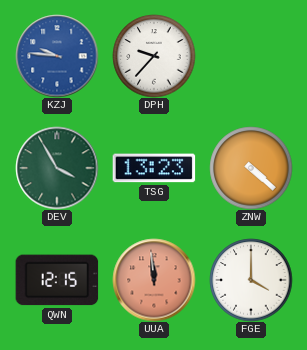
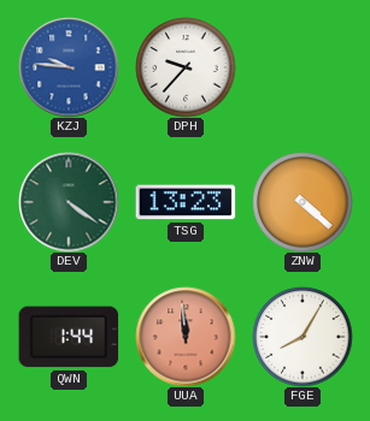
DEV: 3:55 -> 4:21
QWN: 12:15 -> 1:44
FGE: 4:00 -> 8:05
